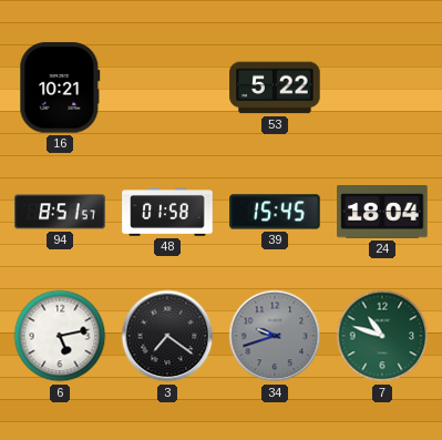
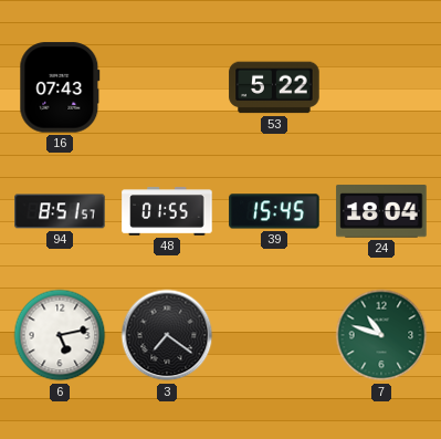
16: 10:21 -> 07:43
48: 01:58 -> 01:55
34: 9:42 -> none
